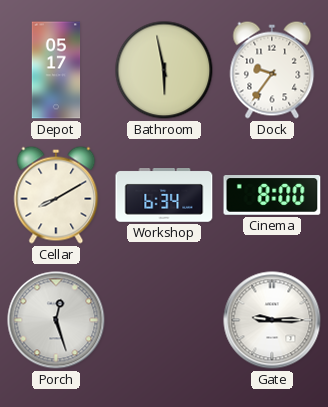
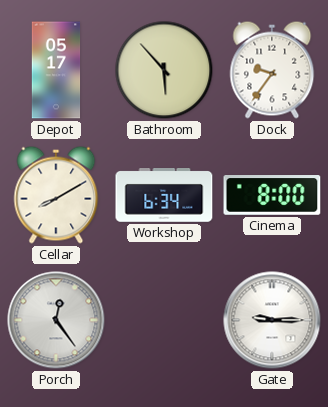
Bathroom: 5:58 -> 5:53
Porch: 12:27 -> 12:24
